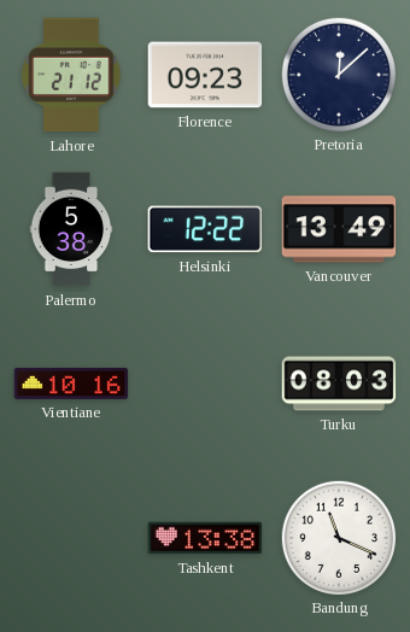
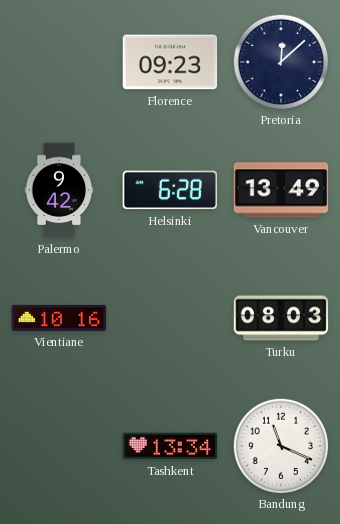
Lahore: 21:12 -> none
Palermo: 5:38 -> 9:42
Helsinki: 12:22 -> 6:28
Tashkent: 13:38 -> 13:34
